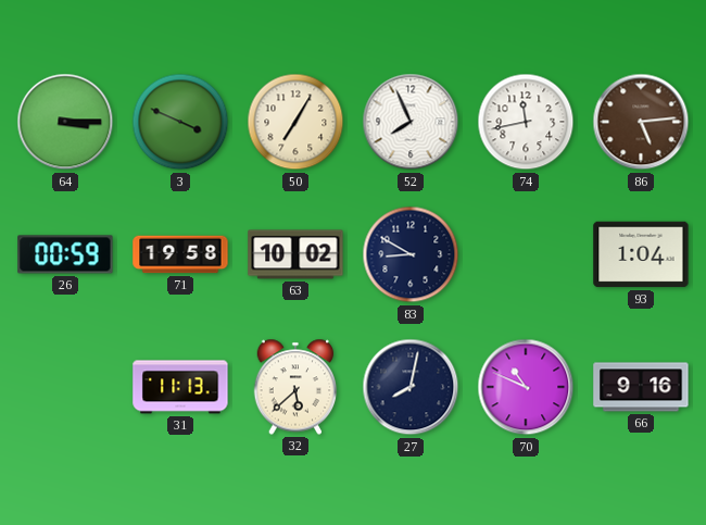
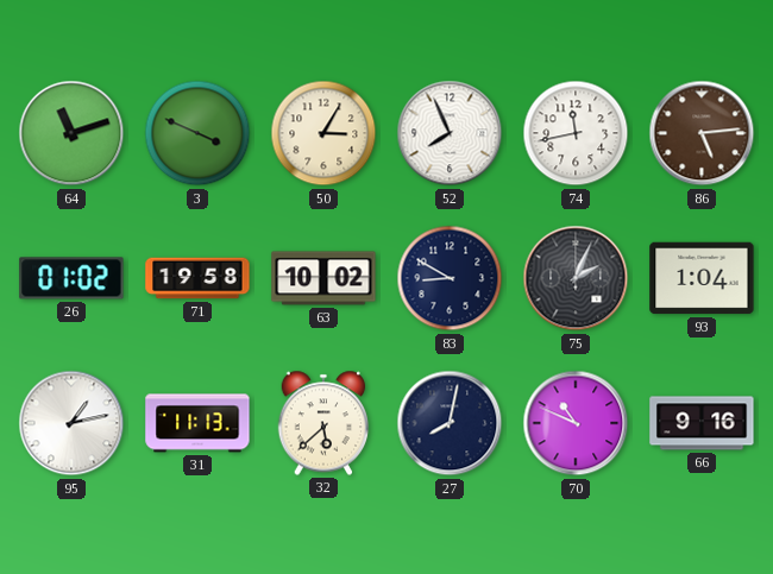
64: 3:15 -> 11:12
50: 7:05 -> 3:05
26: 00:59 -> 01:02
75: none -> 2:04
95: none -> 1:13
